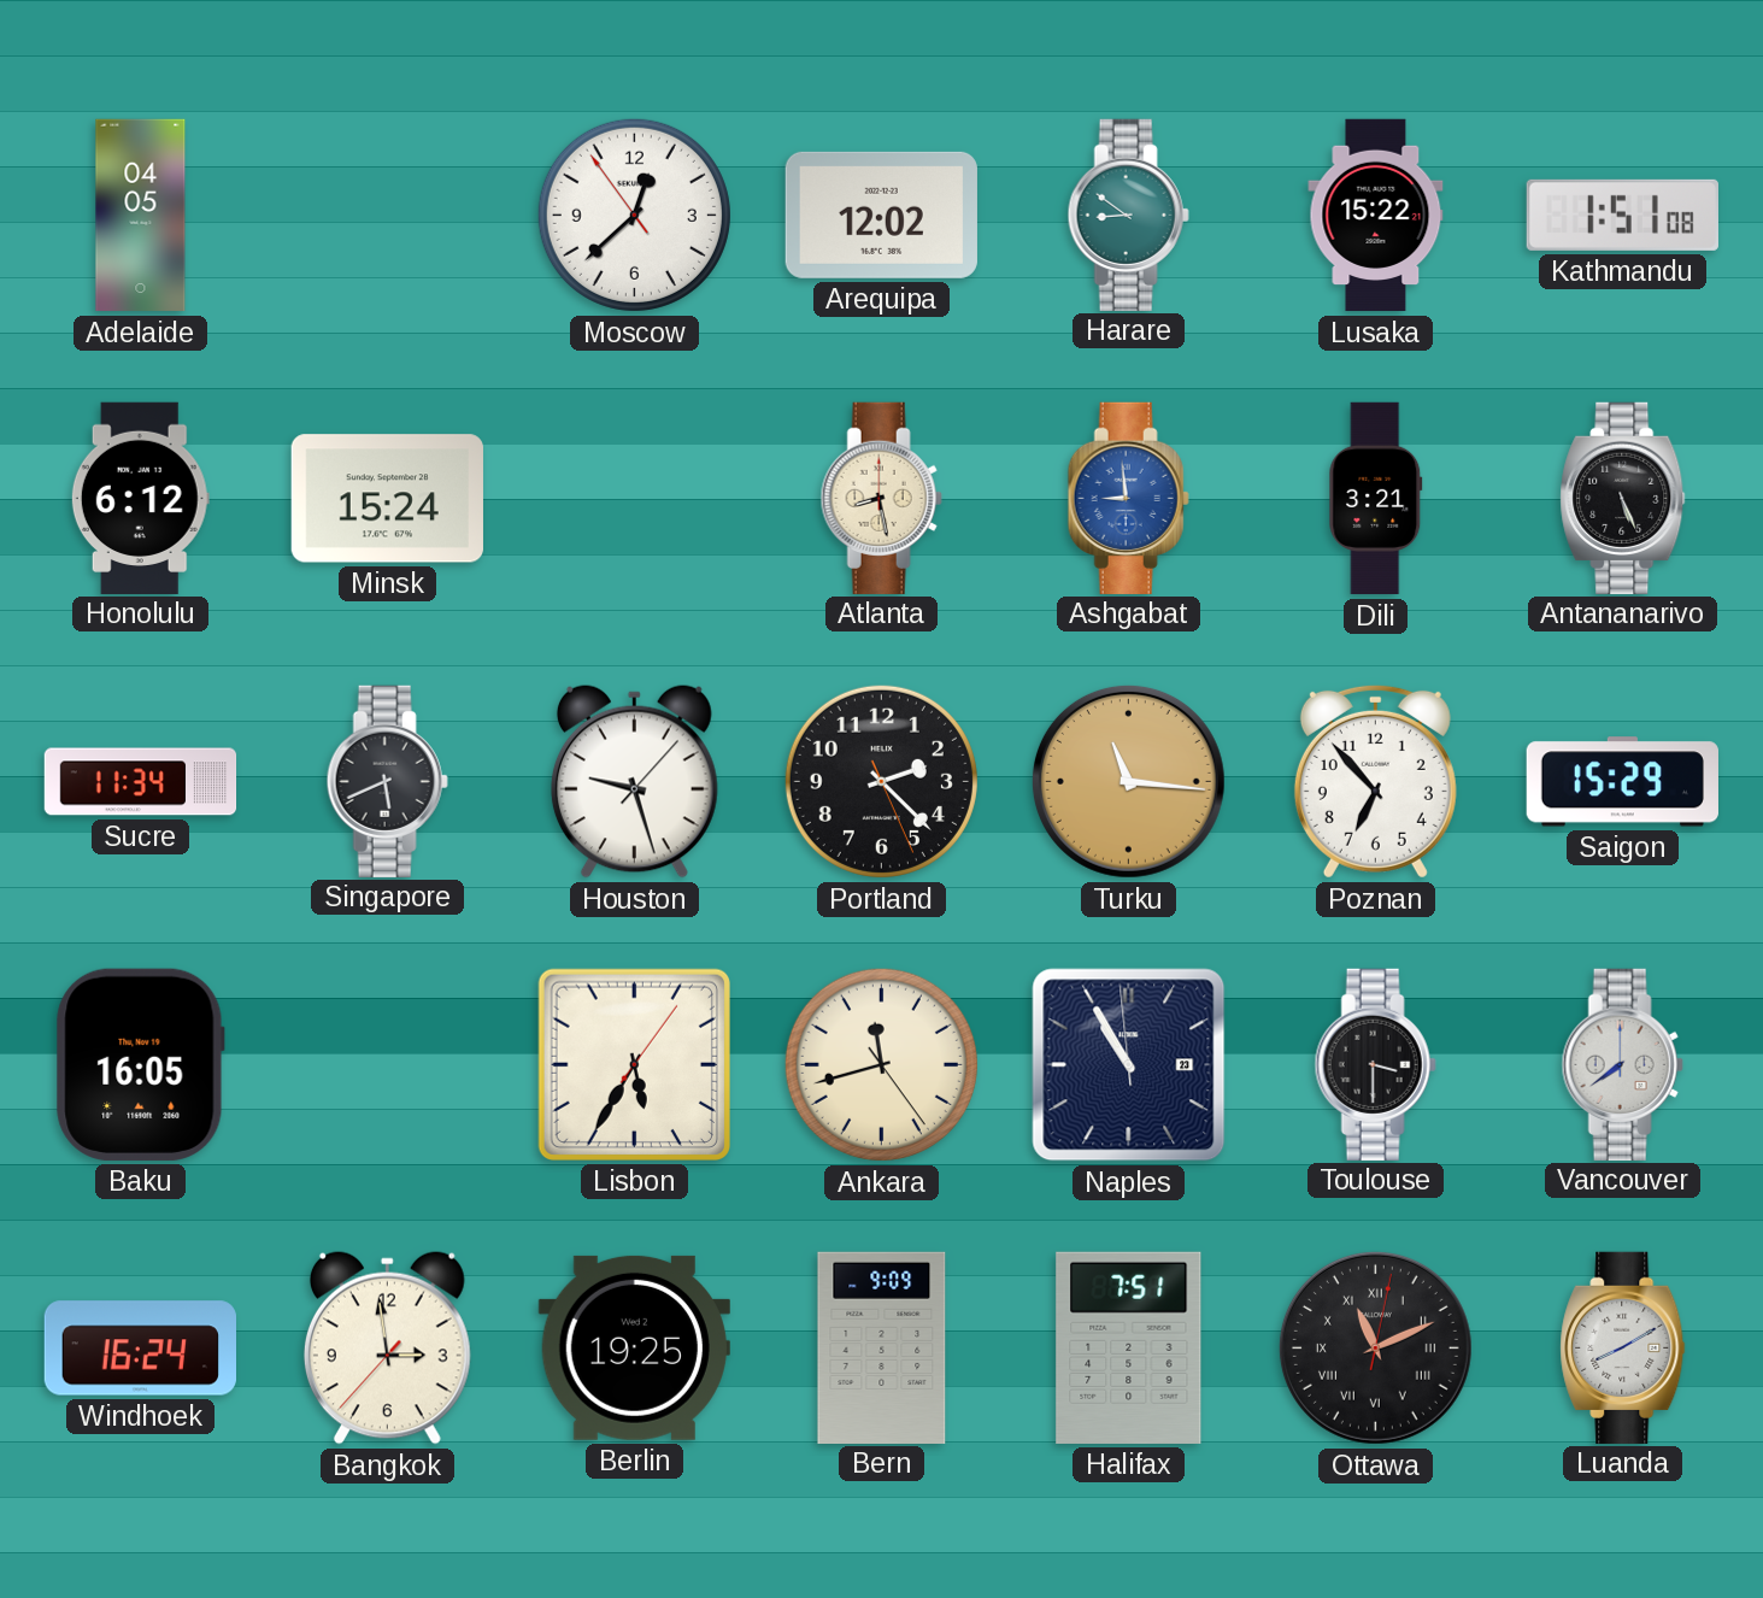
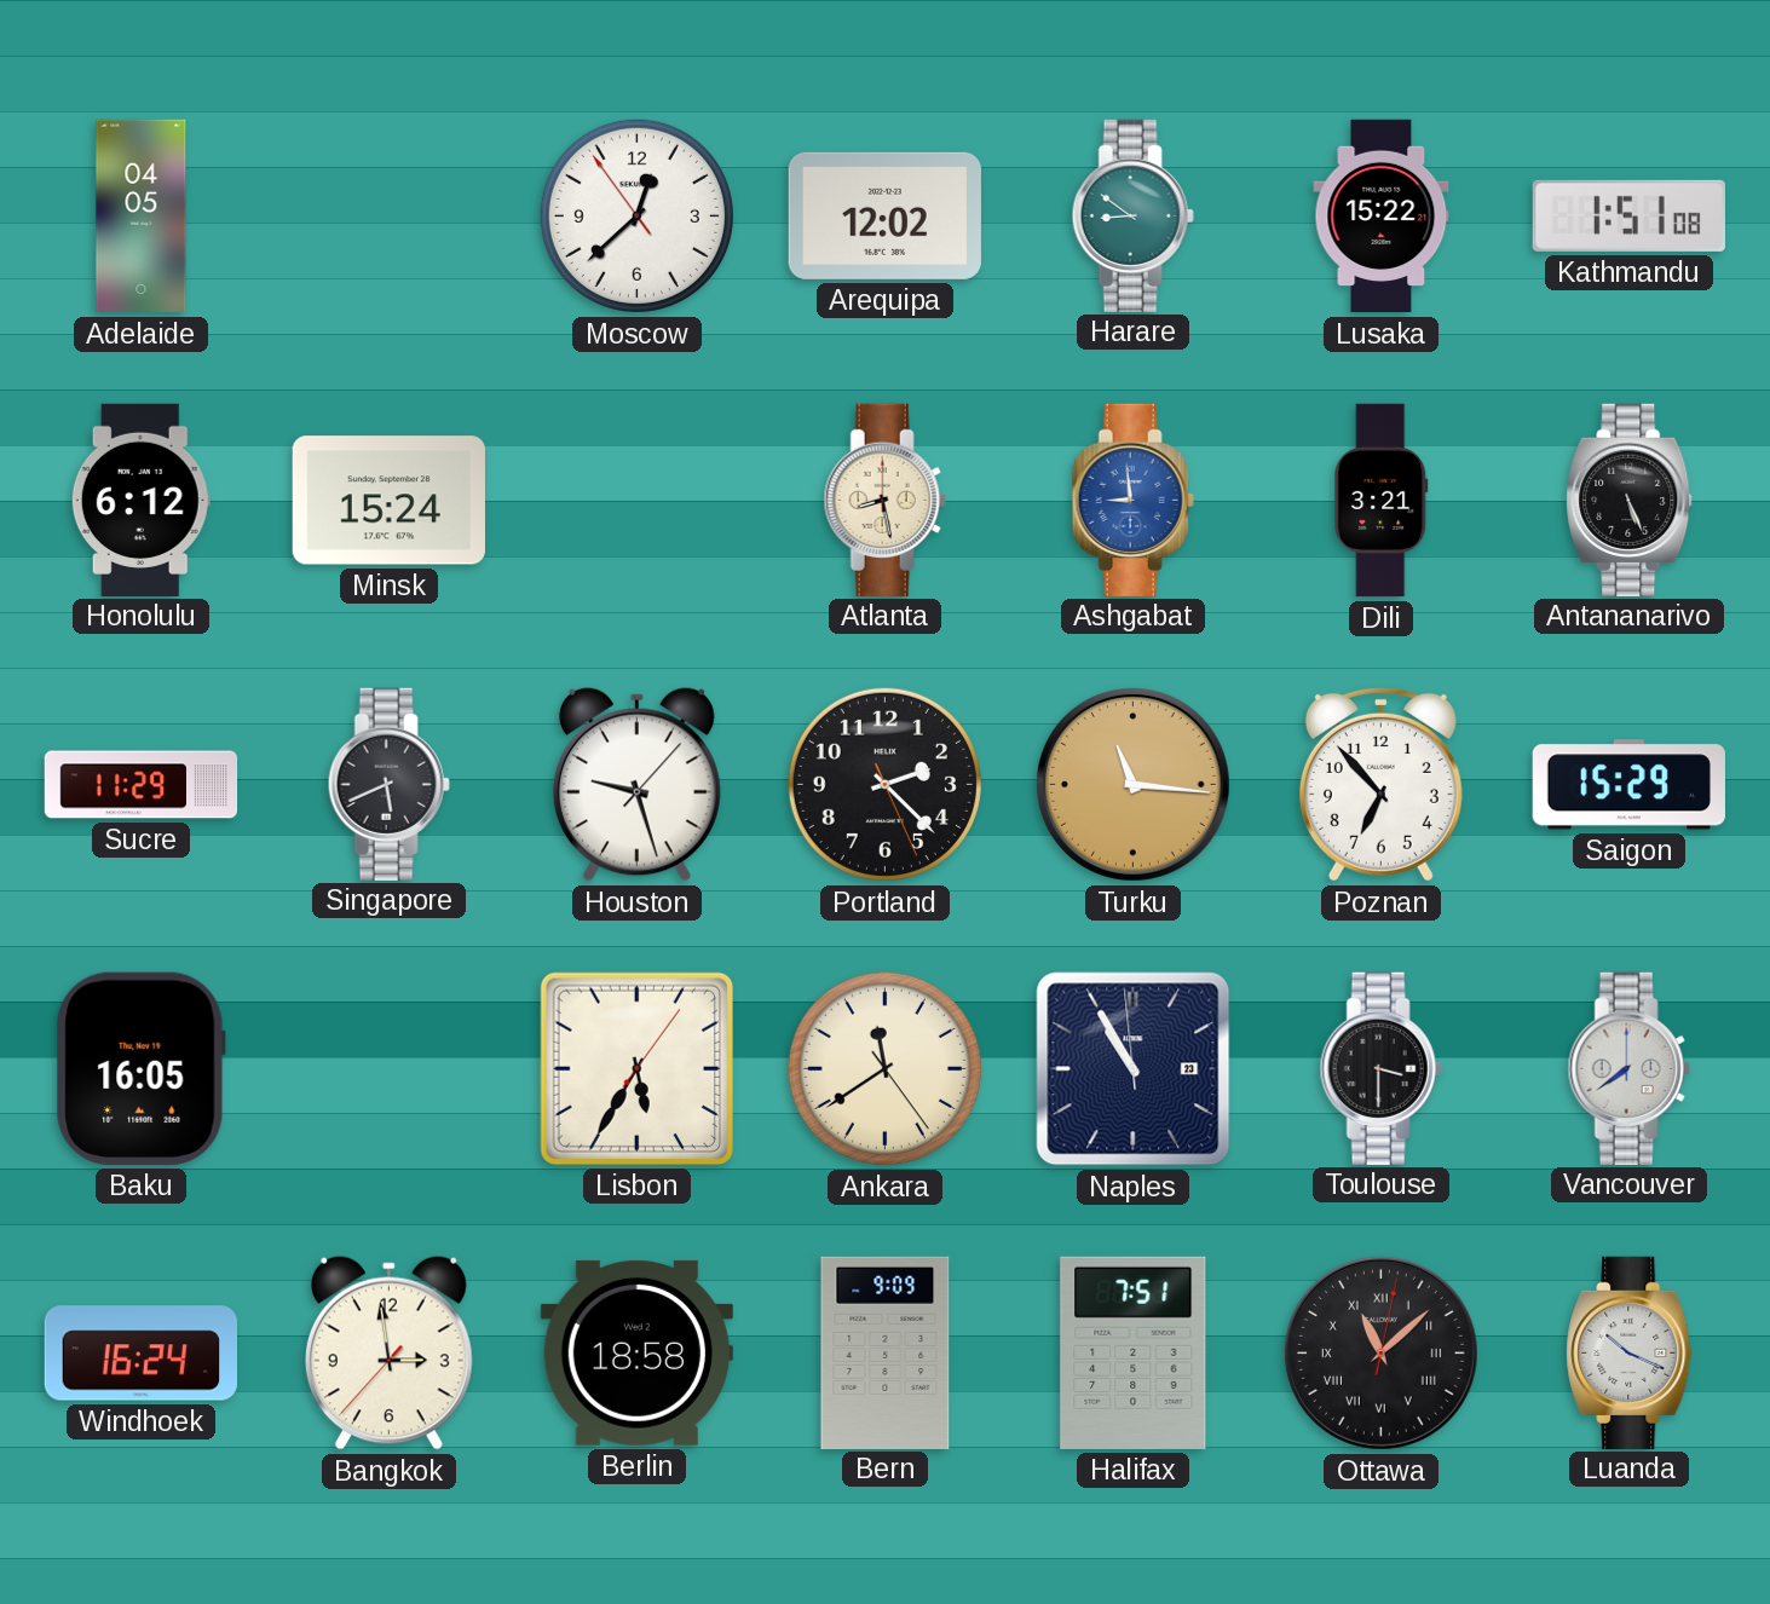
Sucre: 11:34 -> 11:29
Ankara: 11:42 -> 11:39
Berlin: 19:25 -> 18:58
Ottawa: 11:11 -> 11:08
Luanda: 8:10 -> 10:19
